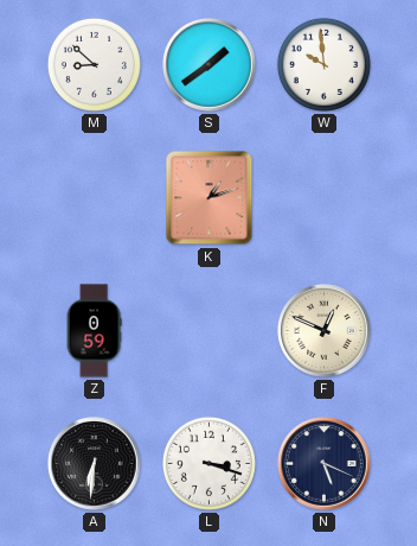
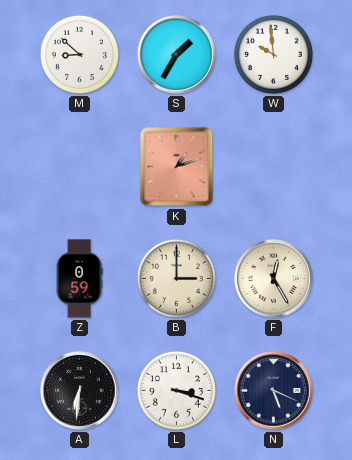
S: 1:39 -> 1:35
B: none -> 3:00
F: 12:49 -> 12:25
